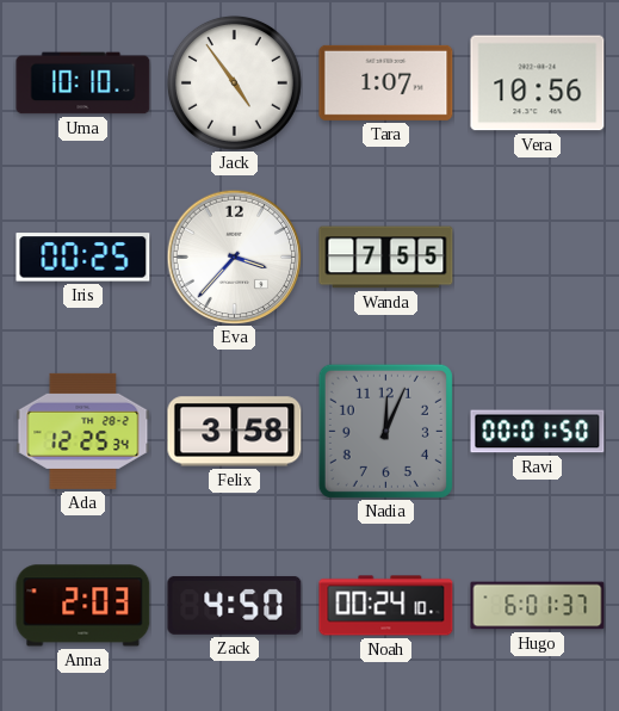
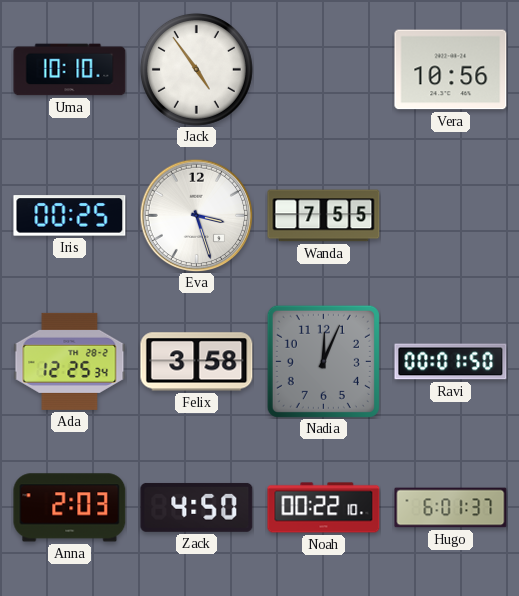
Tara: 1:07 -> none
Eva: 3:37 -> 3:27
Noah: 00:24 -> 00:22
